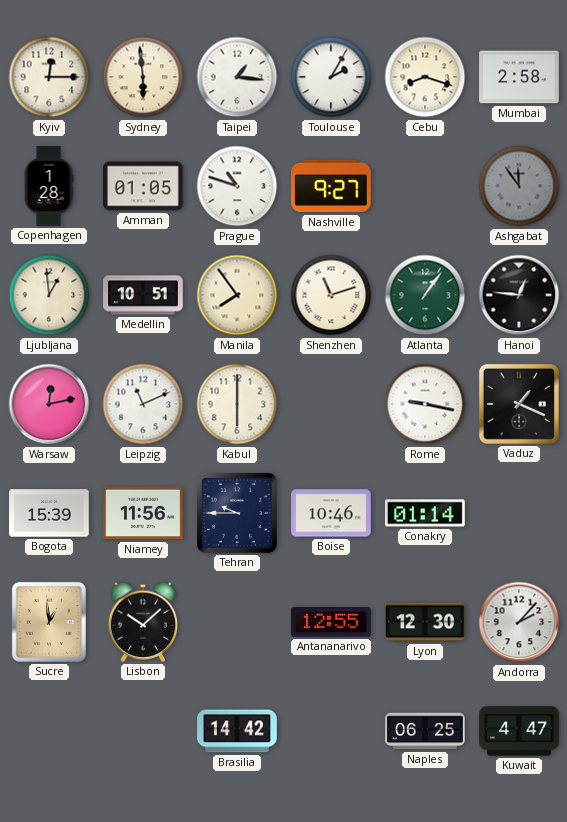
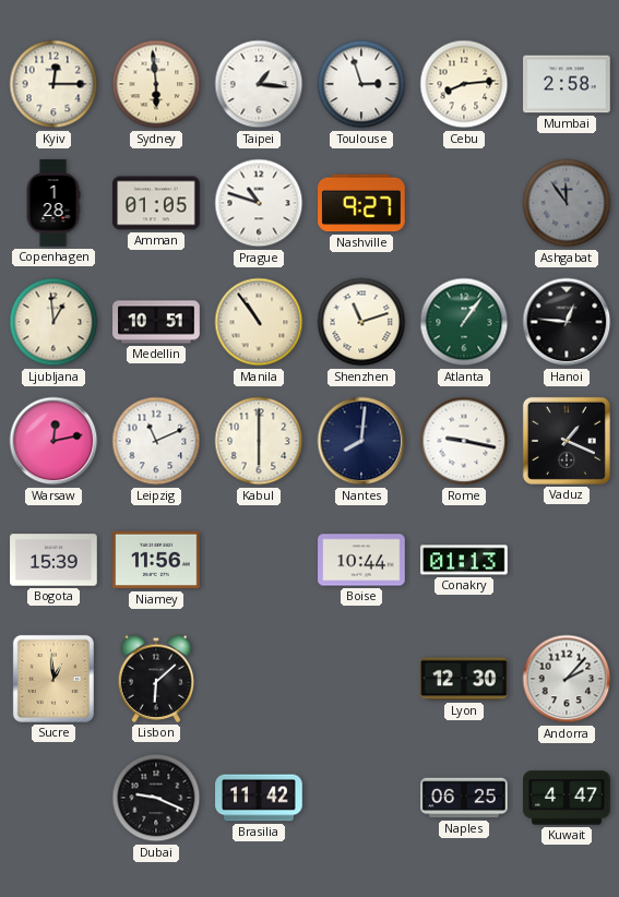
Toulouse: 2:05 -> 2:57
Cebu: 8:18 -> 8:14
Manila: 7:54 -> 10:54
Nantes: none -> 8:01
Tehran: 9:45 -> none
Boise: 10:46 -> 10:44
Conakry: 01:14 -> 01:13
Lisbon: 10:08 -> 6:08
Antananarivo: 12:55 -> none
Dubai: none -> 9:19
Brasilia: 14:42 -> 11:42
